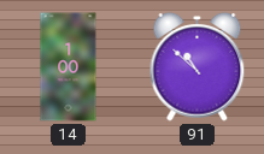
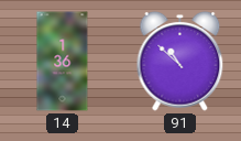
14: 1:00 -> 1:36
